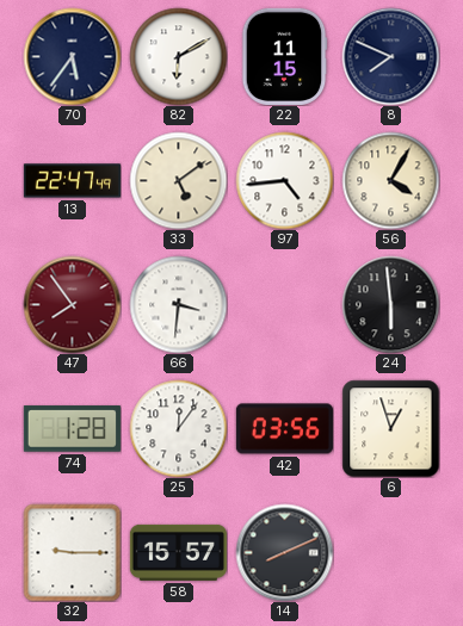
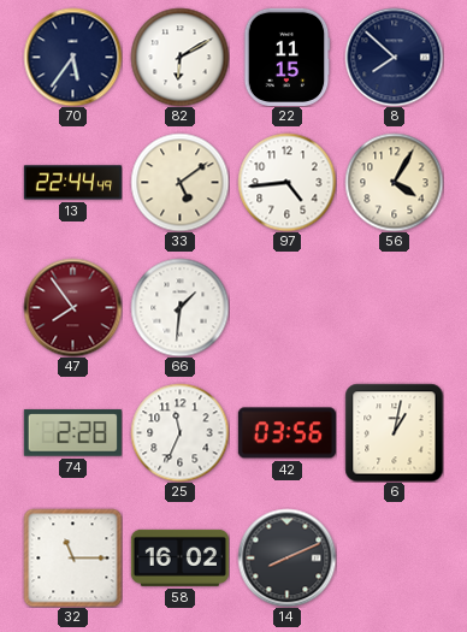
8: 7:49 -> 7:52
13: 22:47 -> 22:44
66: 3:31 -> 1:31
24: 5:59 -> none
74: 1:28 -> 2:28
25: 12:06 -> 11:34
6: 12:57 -> 1:02
32: 9:15 -> 11:15
58: 15:57 -> 16:02
